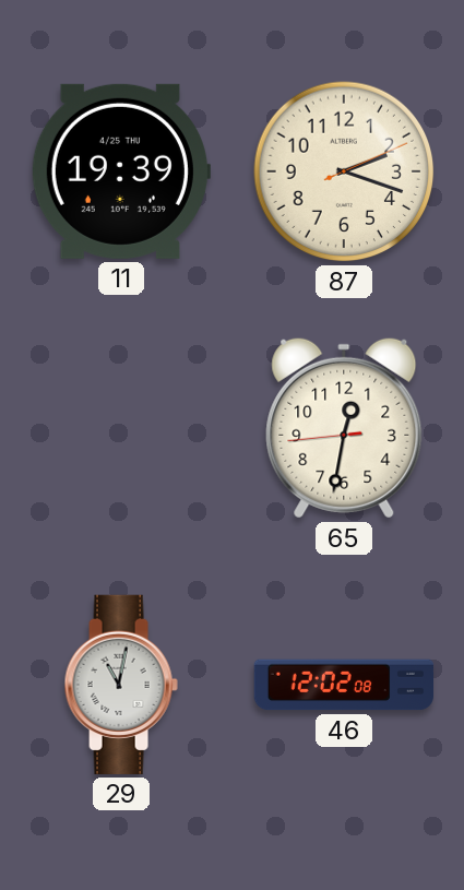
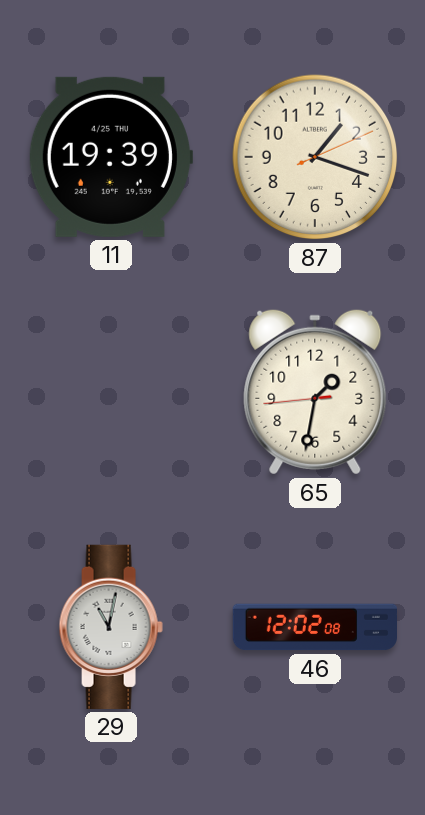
87: 2:18 -> 1:18
65: 12:31 -> 1:31
